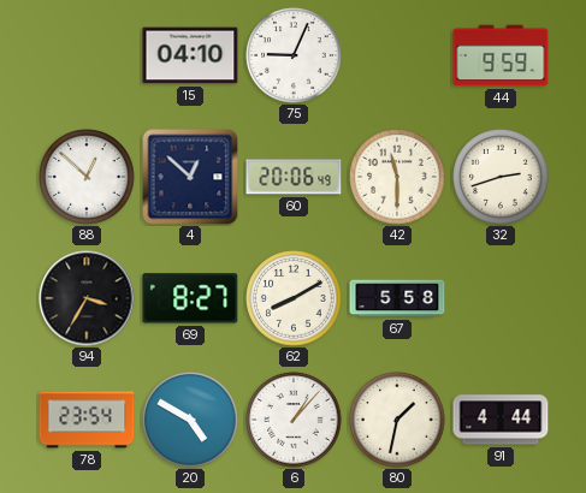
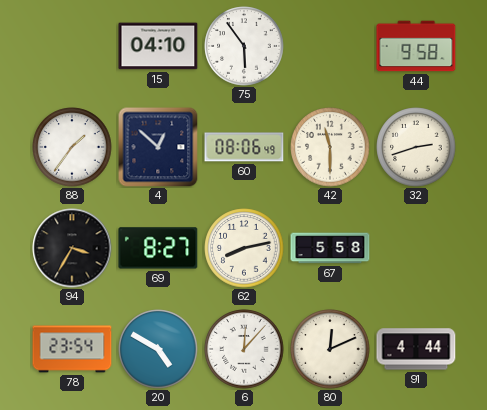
75: 9:04 -> 5:54
44: 9:59 -> 9:58
88: 12:52 -> 1:36
60: 20:06 -> 08:06
62: 8:10 -> 8:13
6: 1:07 -> 12:07
80: 1:32 -> 12:11
